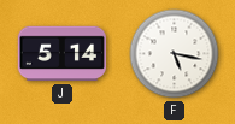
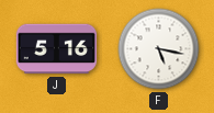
J: 5:14 -> 5:16
